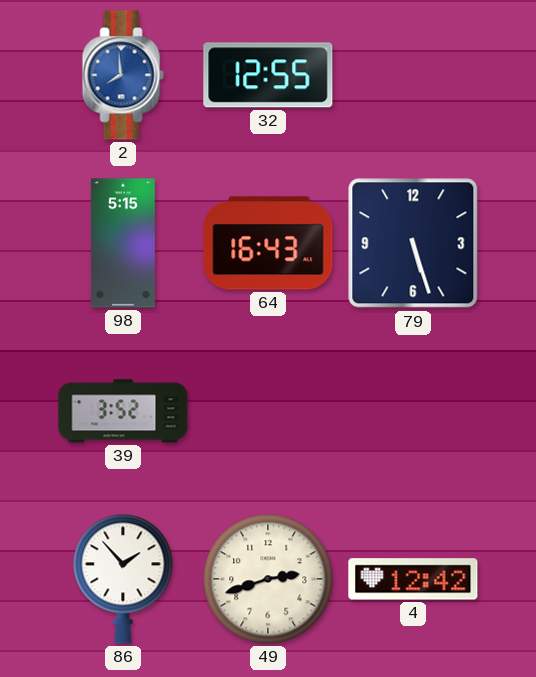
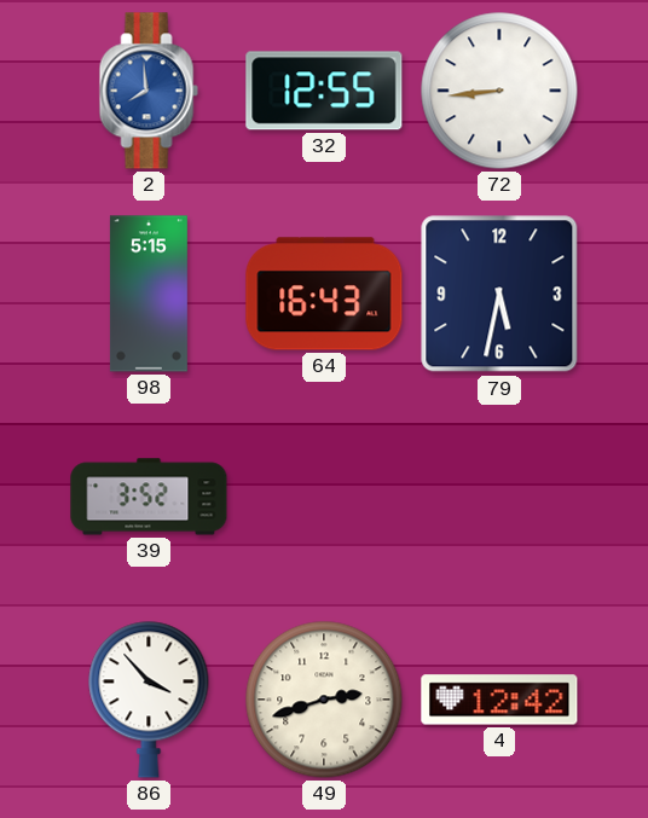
72: none -> 8:44
79: 5:27 -> 5:32
86: 1:53 -> 3:53
